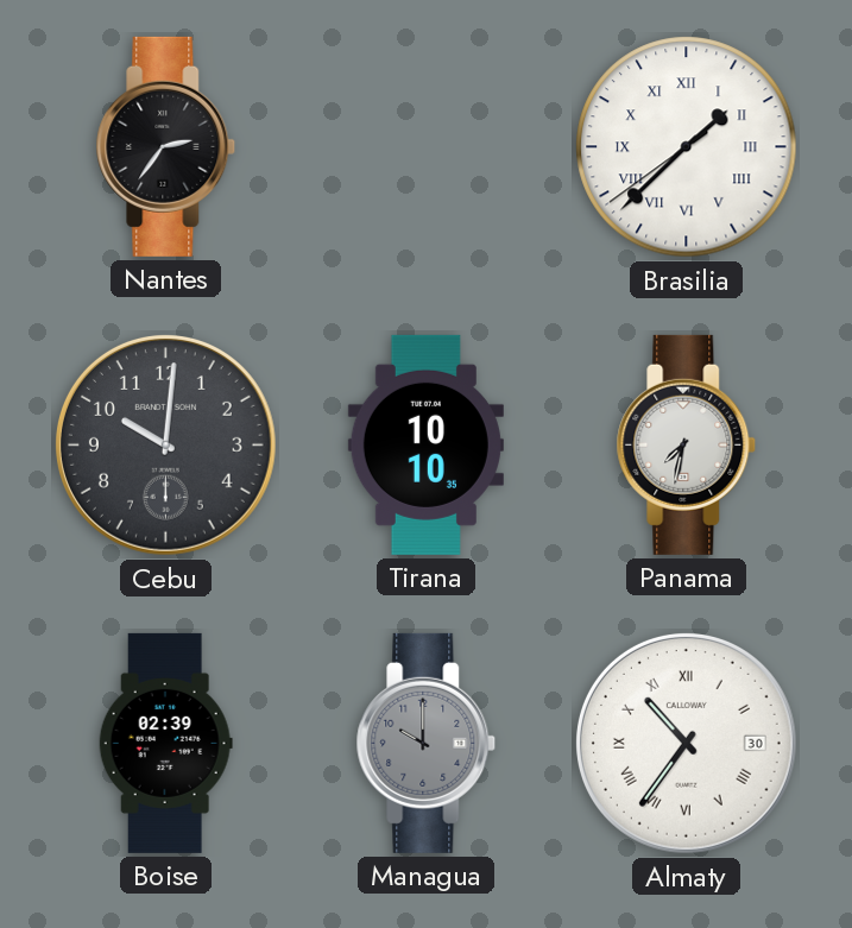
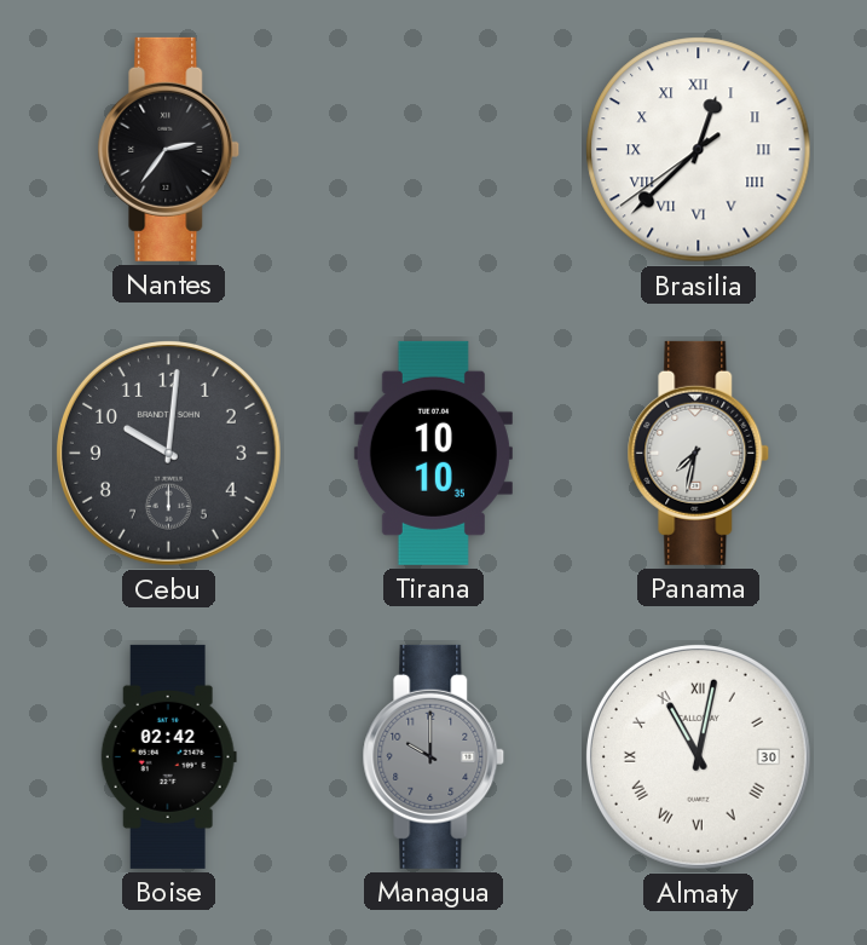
Brasilia: 1:37 -> 12:37
Boise: 02:39 -> 02:42
Almaty: 10:36 -> 11:02
